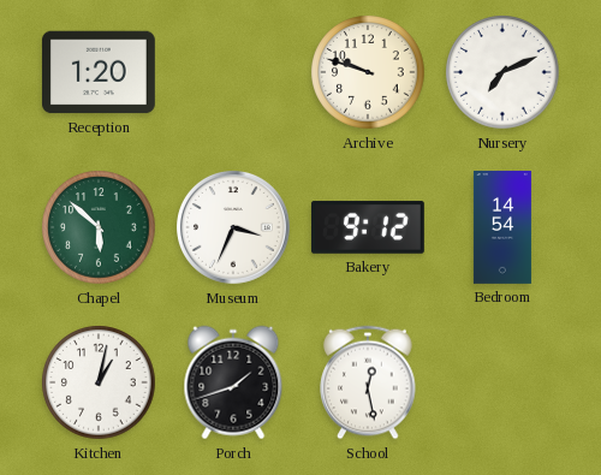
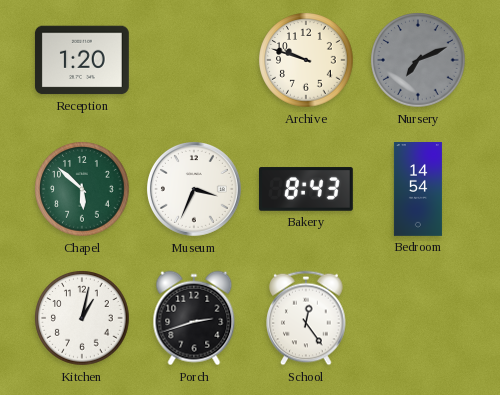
Nursery dial: white -> grey
Bakery: 9:12 -> 8:43
Porch: 1:42 -> 2:42
School: 12:28 -> 12:24
